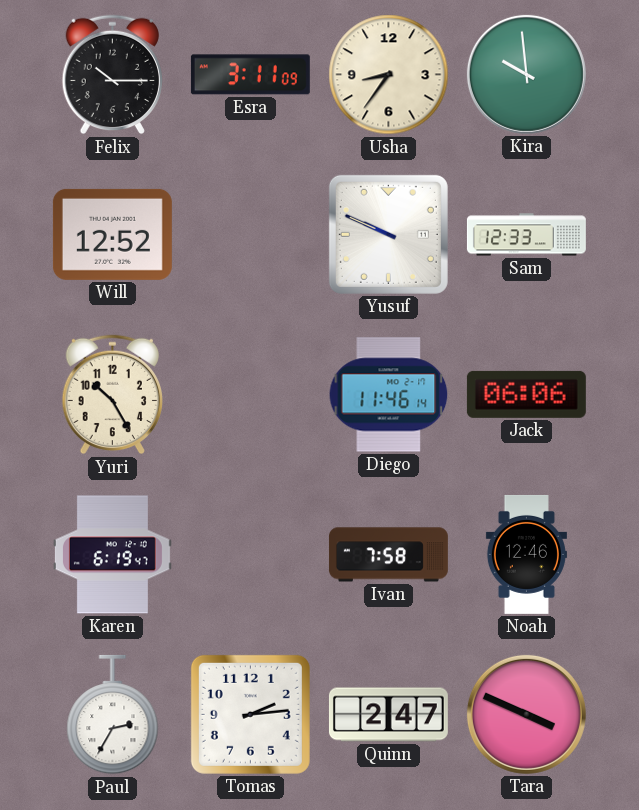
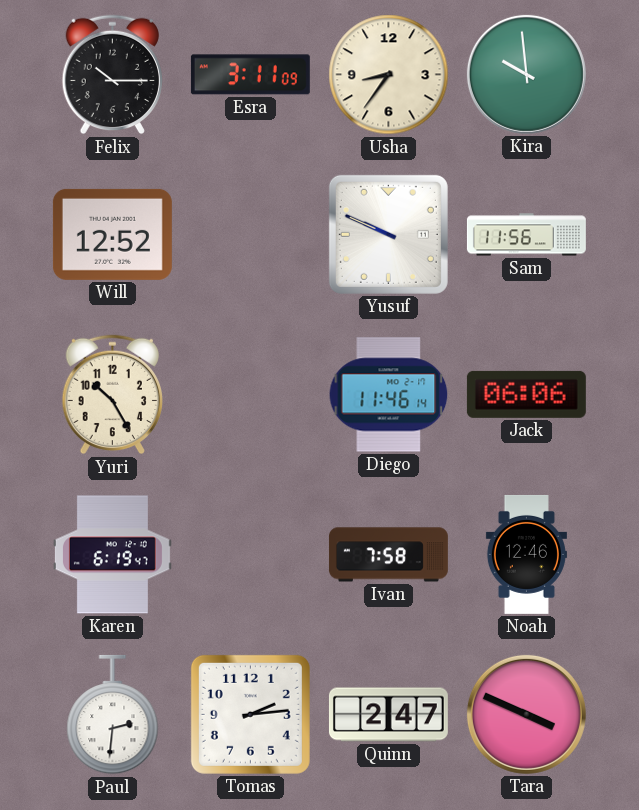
Sam: 12:33 -> 11:56
Paul: 2:35 -> 2:31
